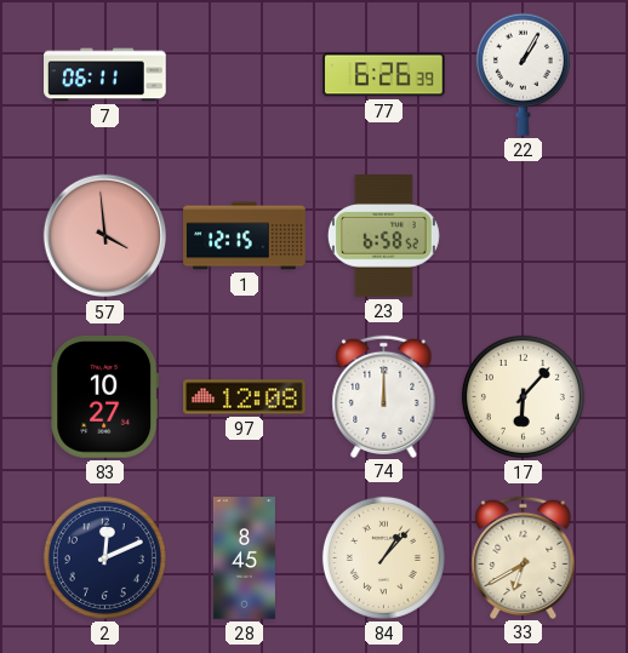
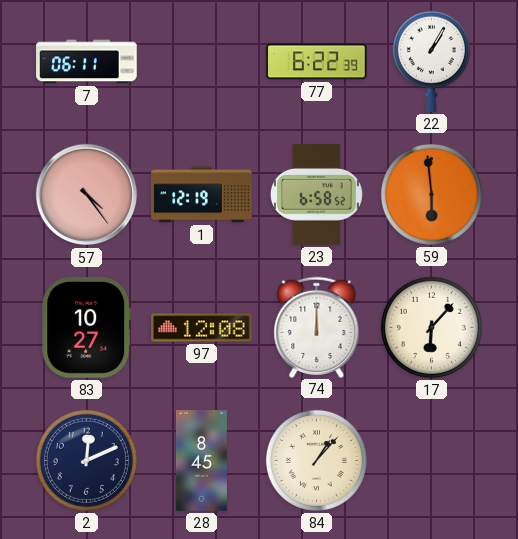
77: 6:26 -> 6:22
57: 3:59 -> 4:24
1: 12:15 -> 12:19
59: none -> 5:59
33: 6:40 -> none
